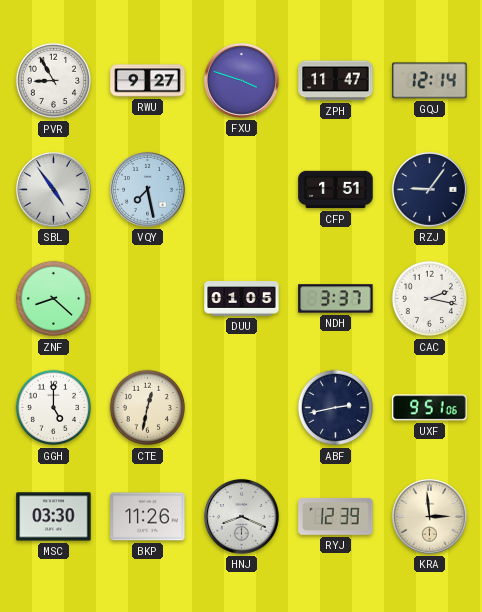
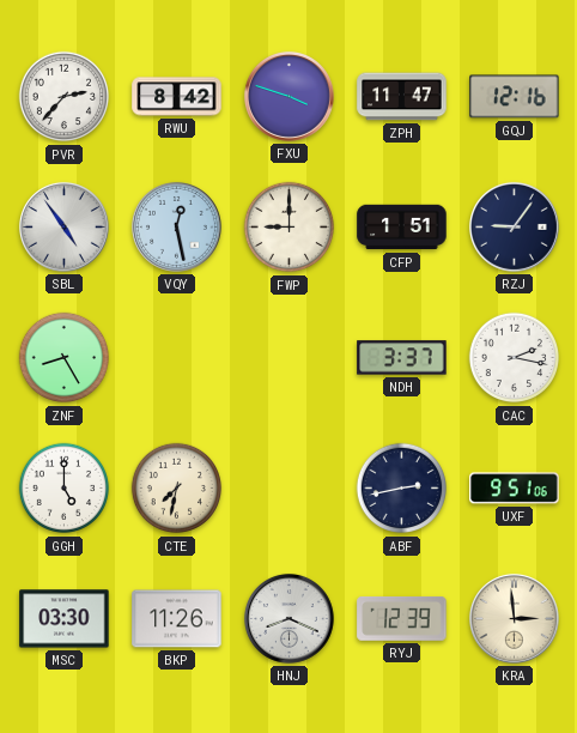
PVR: 8:55 -> 2:37
RWU: 9:27 -> 8:42
GQJ: 12:14 -> 12:16
VQY: 7:28 -> 12:28
FWP: none -> 9:00
ZNF: 8:22 -> 8:25
DUU: 01:05 -> none
CTE: 12:32 -> 7:32
